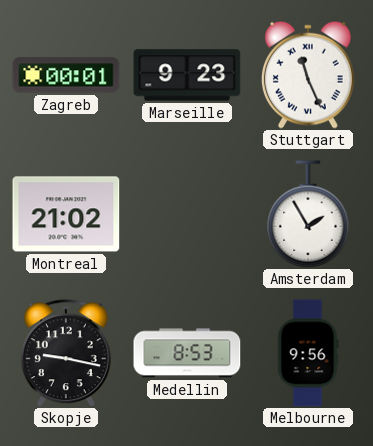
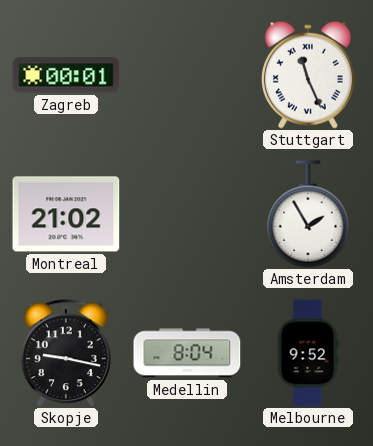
Marseille: 9:23 -> none
Medellin: 8:53 -> 8:04
Melbourne: 9:56 -> 9:52
